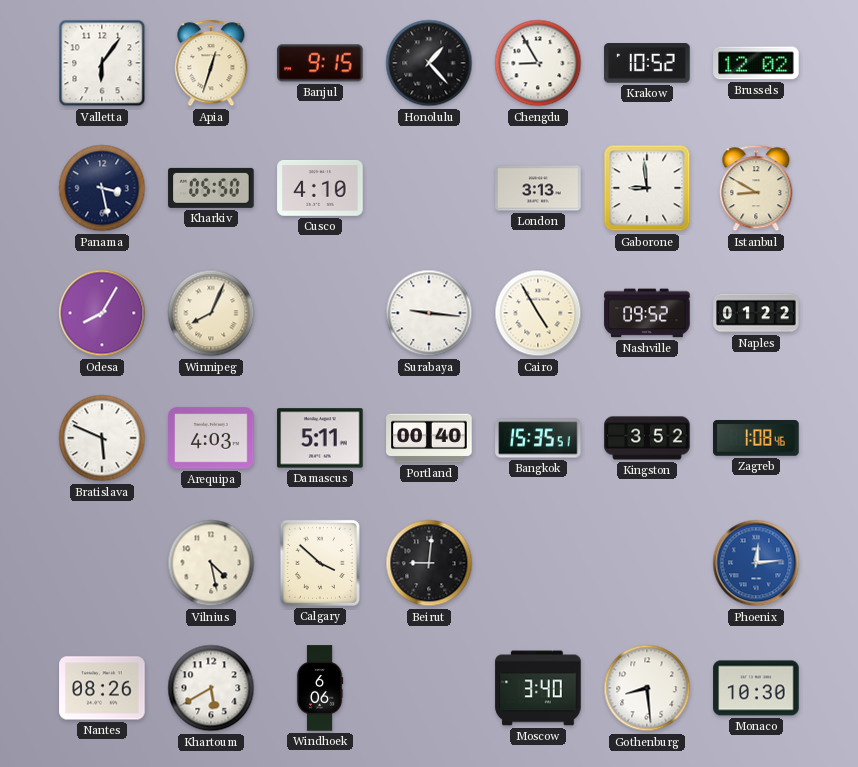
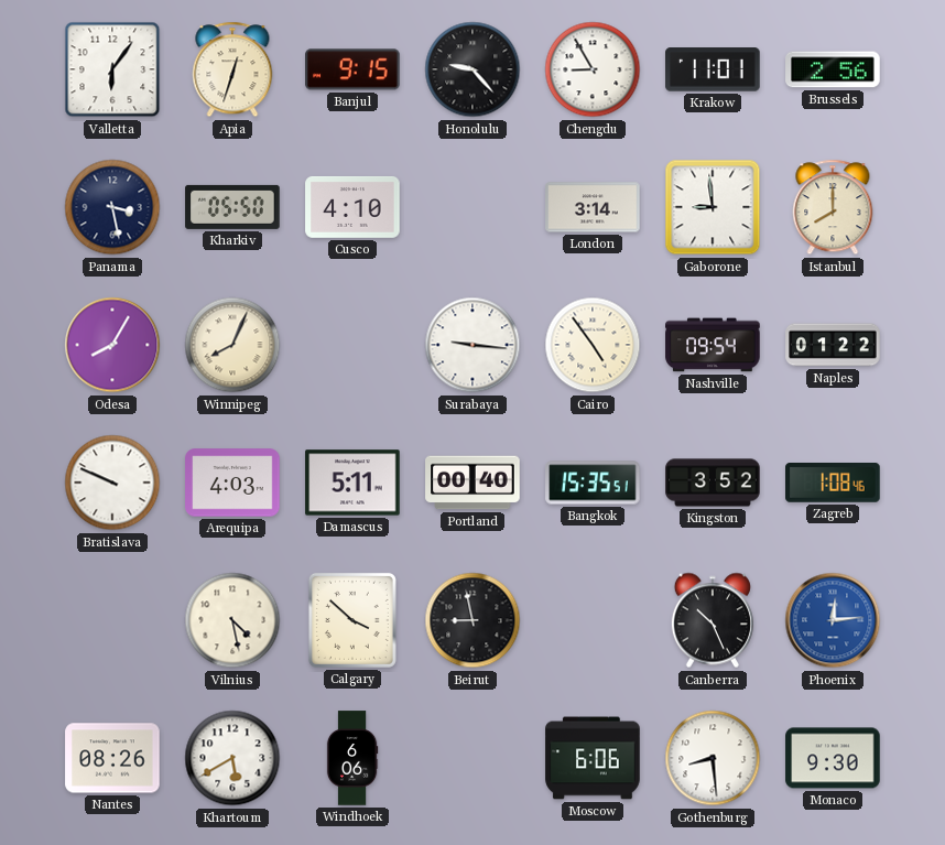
Honolulu: 1:23 -> 9:23
Krakow: 10:52 -> 11:01
Brussels: 12:02 -> 2:56
London: 3:13 -> 3:14
Istanbul: 8:50 -> 8:00
Cairo: 4:55 -> 4:54
Nashville: 09:52 -> 09:54
Bratislava: 5:49 -> 9:49
Beirut: 9:01 -> 8:58
Canberra: none -> 10:26
Moscow: 3:40 -> 6:06
Monaco: 10:30 -> 9:30
